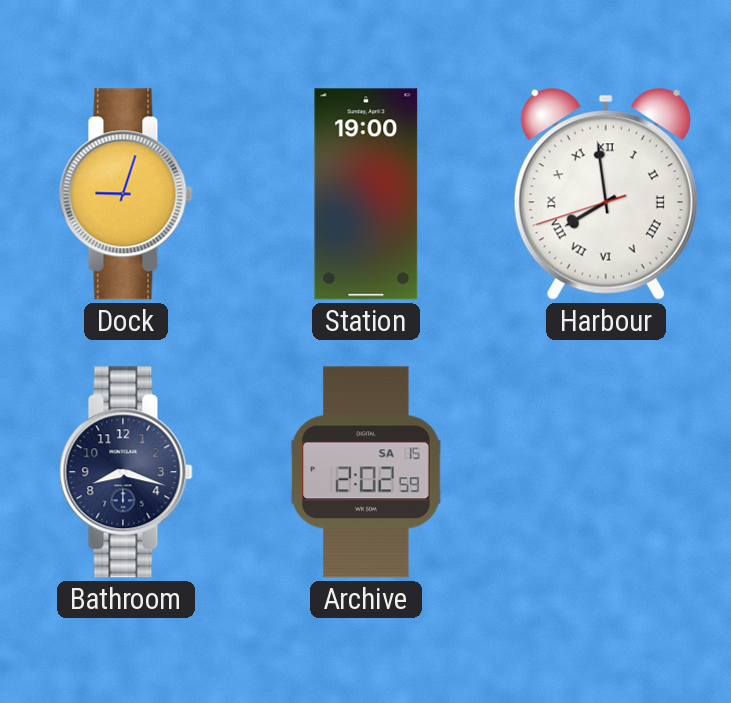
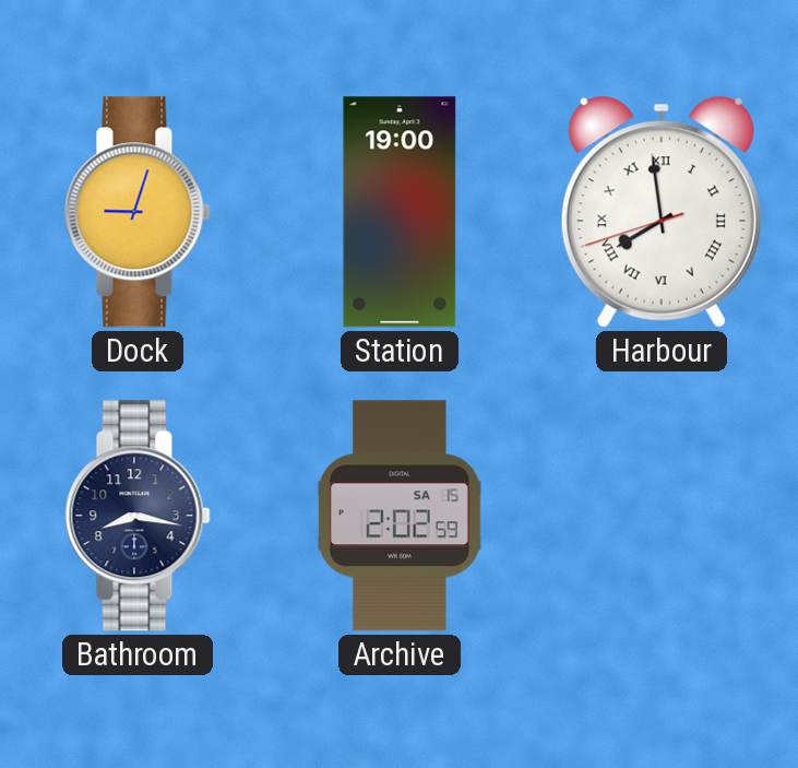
Bathroom: 8:18 -> 8:17
